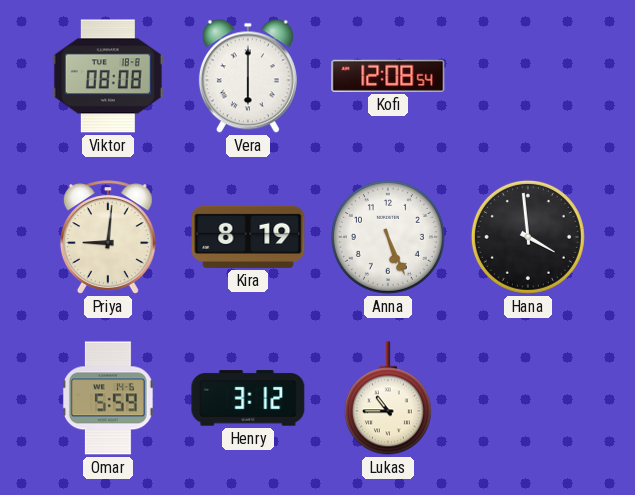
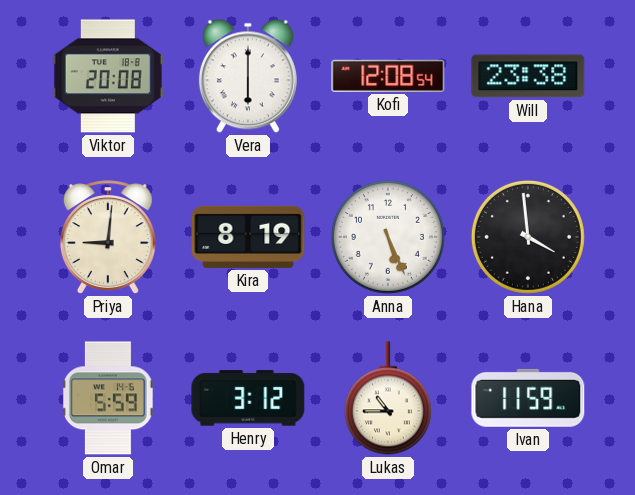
Viktor: 08:08 -> 20:08
Will: none -> 23:38
Ivan: none -> 11:59
